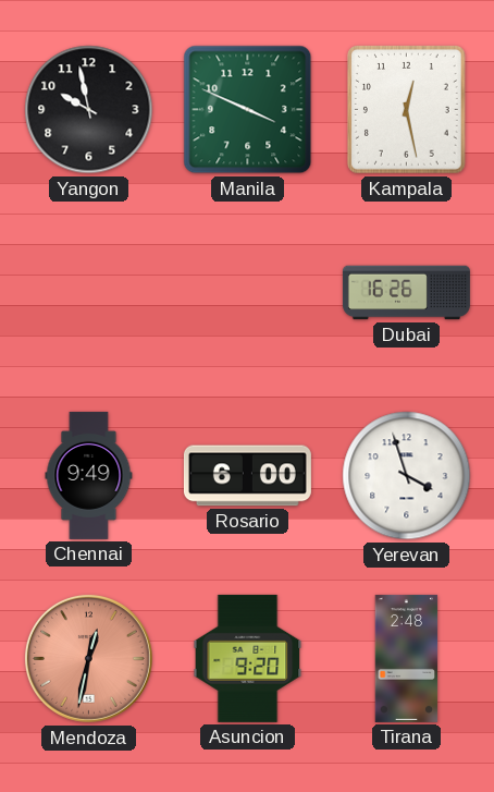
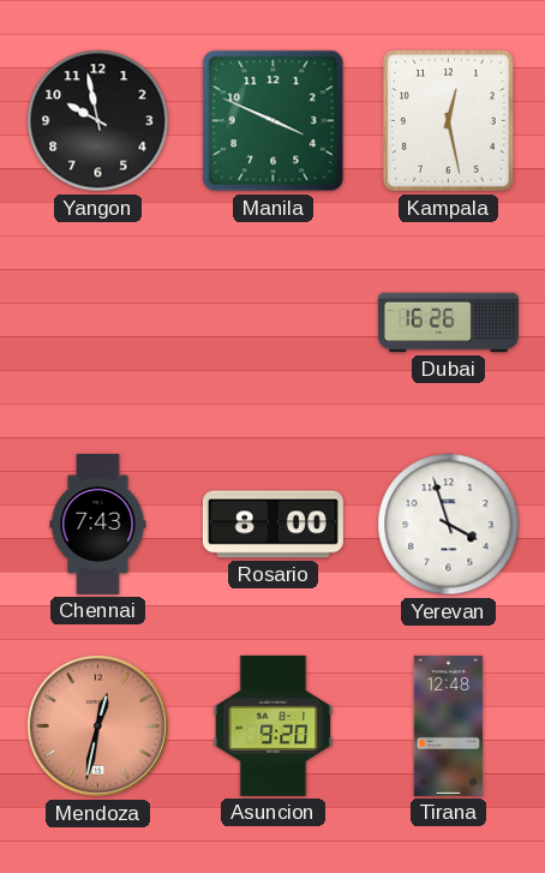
Chennai: 9:49 -> 7:43
Rosario: 6:00 -> 8:00
Tirana: 2:48 -> 12:48
